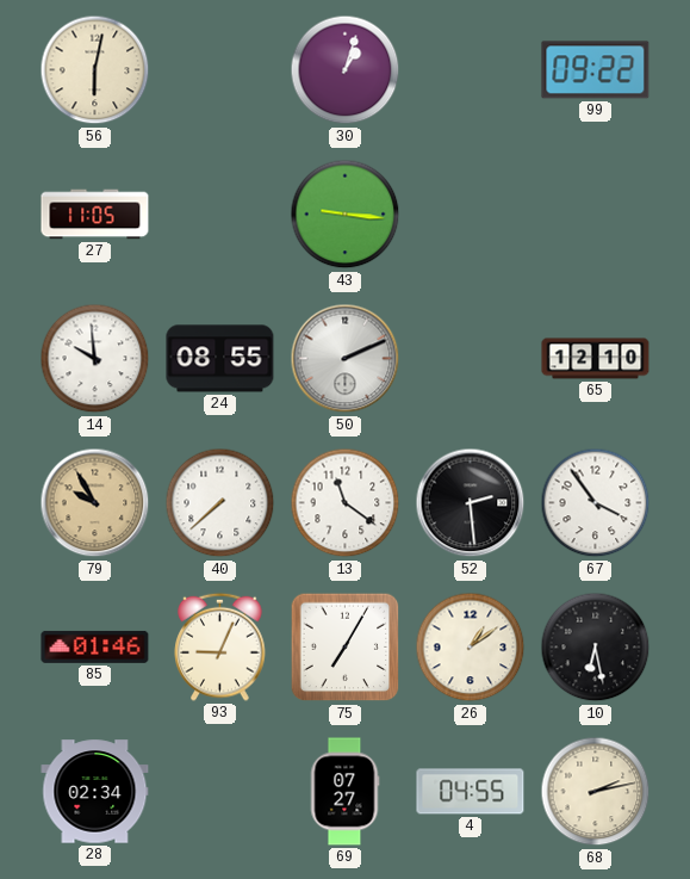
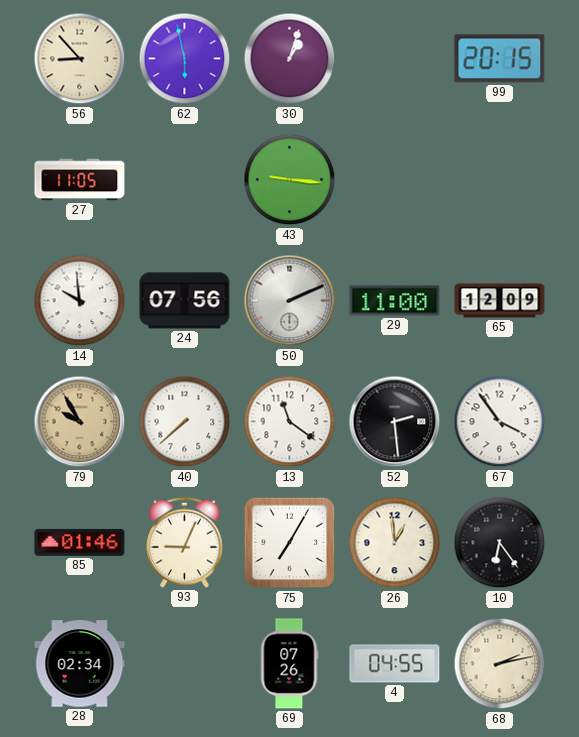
56: 6:02 -> 8:53
62: none -> 5:58
99: 09:22 -> 20:15
24: 08:55 -> 07:56
29: none -> 11:00
65: 12:10 -> 12:09
26: 1:09 -> 12:59
10: 6:28 -> 6:24
69: 07:27 -> 07:26
